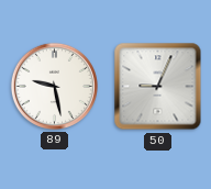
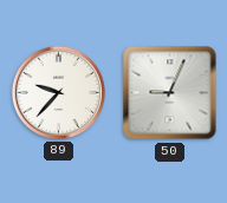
89: 9:28 -> 9:37
